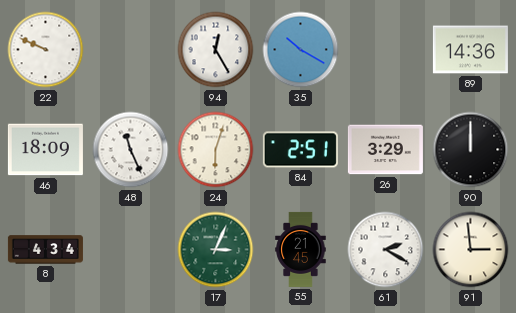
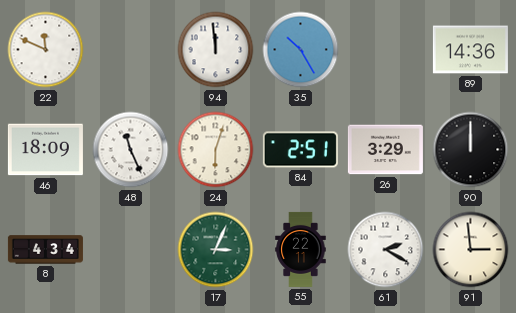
22: 9:49 -> 11:49
94: 12:25 -> 11:59
35: 10:20 -> 10:25
55: 21:45 -> 22:11
